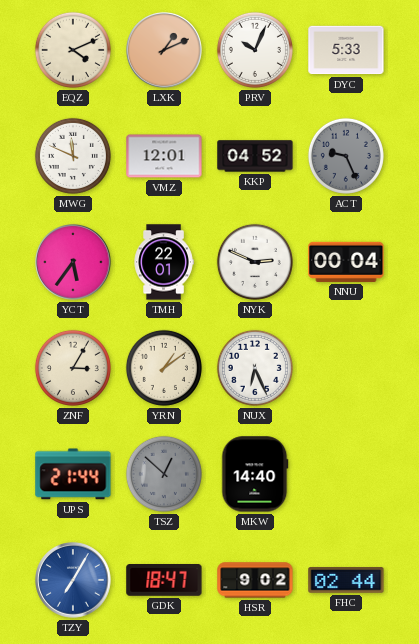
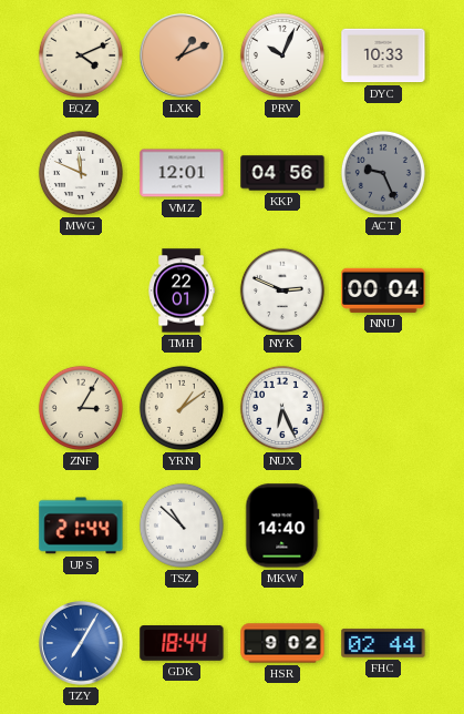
DYC: 5:33 -> 10:33
KKP: 04:52 -> 04:56
YCT: 5:36 -> none
TSZ: 12:52 -> 10:52
TSZ dial: grey -> white
GDK: 18:47 -> 18:44
